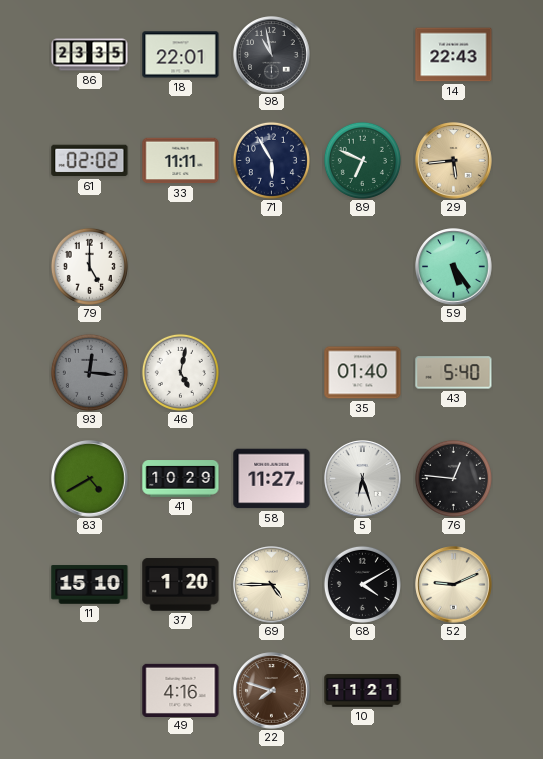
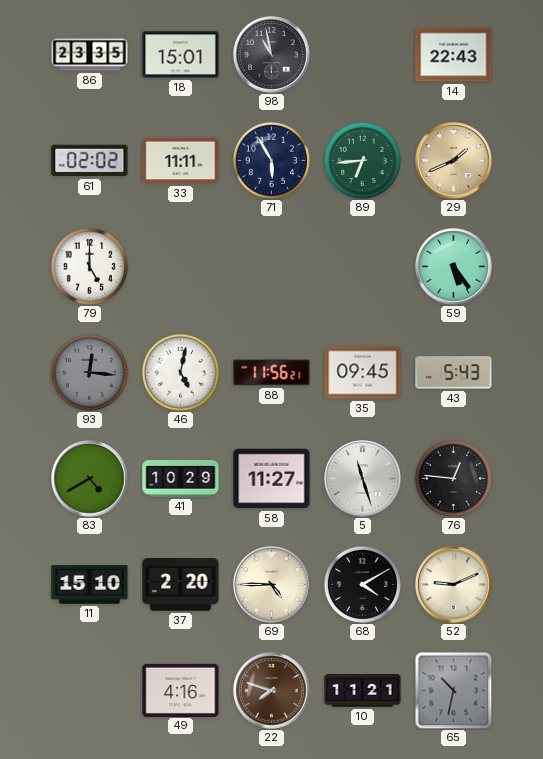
18: 22:01 -> 15:01
89: 6:49 -> 6:44
29: 5:44 -> 1:41
88: none -> 11:56
35: 01:40 -> 09:45
43: 5:40 -> 5:43
5: 6:27 -> 11:27
37: 1:20 -> 2:20
65: none -> 10:32
